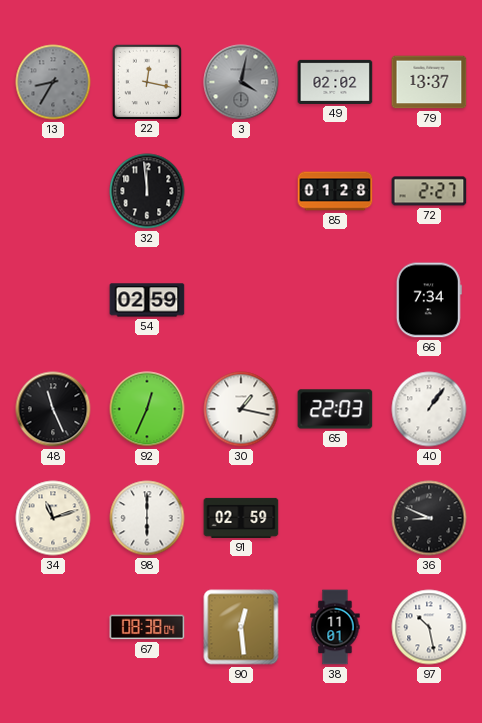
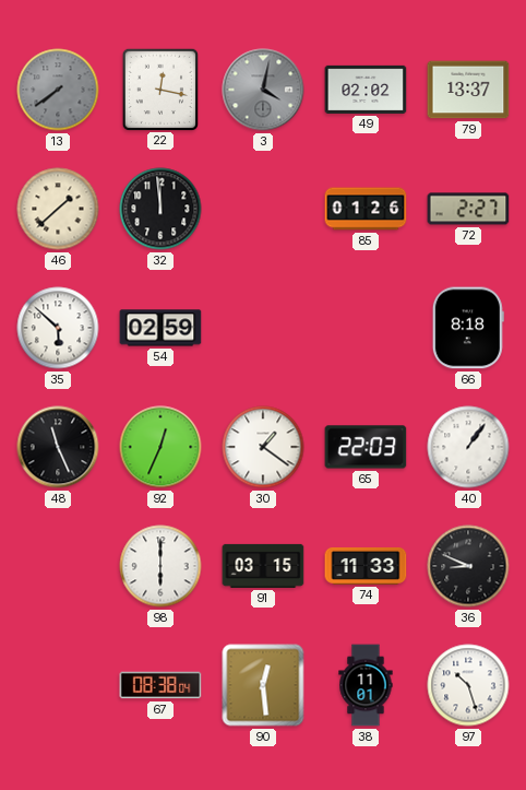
13: 8:35 -> 7:39
46: none -> 1:38
85: 01:28 -> 01:26
35: none -> 5:52
66: 7:34 -> 8:18
30: 1:17 -> 1:21
34: 11:12 -> none
91: 02:59 -> 03:15
74: none -> 11:33
97: 10:28 -> 10:27
